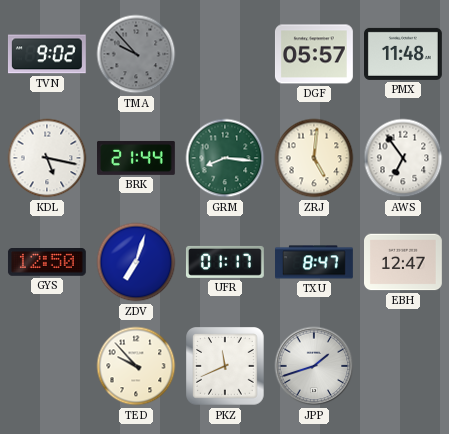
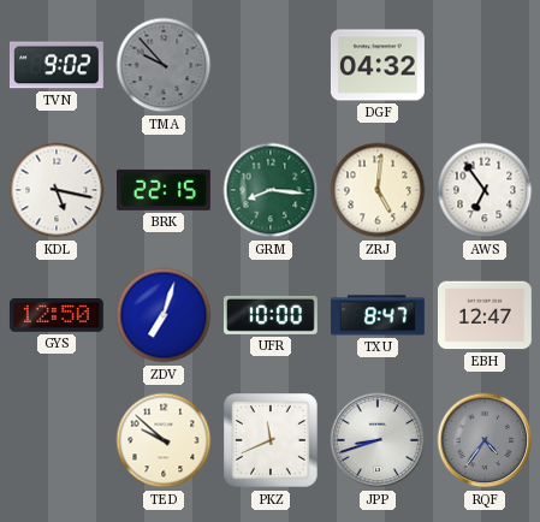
DGF: 05:57 -> 04:32
PMX: 11:48 -> none
BRK: 21:44 -> 22:15
UFR: 01:17 -> 10:00
TED: 9:53 -> 9:52
JPP: 1:42 -> 8:42
RQF: none -> 4:36
